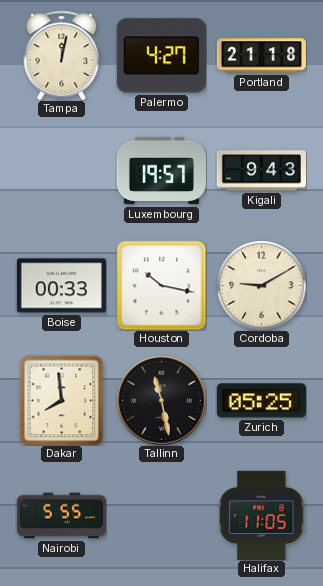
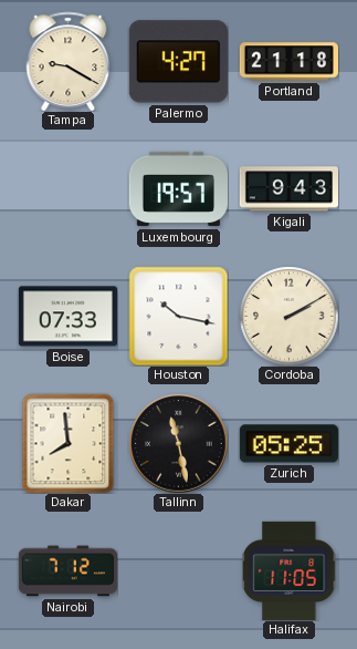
Tampa: 12:02 -> 9:20
Boise: 00:33 -> 07:33
Cordoba: 9:10 -> 2:10
Nairobi: 5:55 -> 7:12
